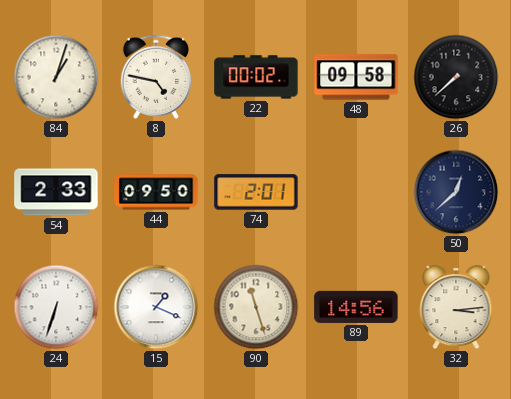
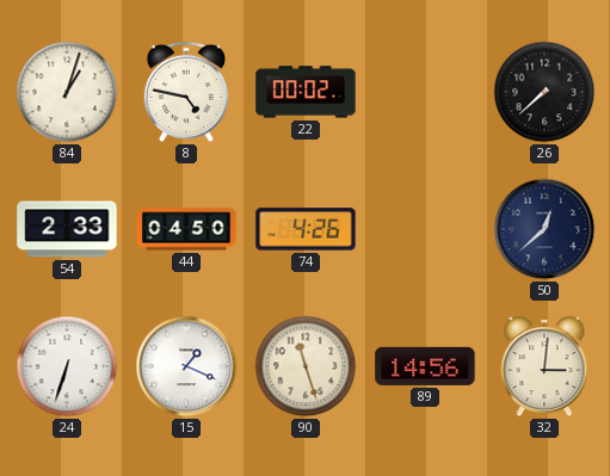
48: 09:58 -> none
44: 09:50 -> 04:50
74: 2:01 -> 4:26
32: 3:14 -> 3:01
